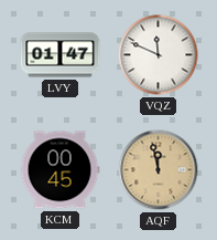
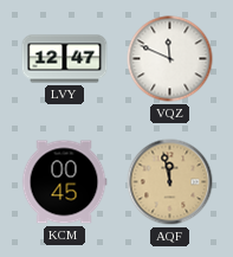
LVY: 01:47 -> 12:47
